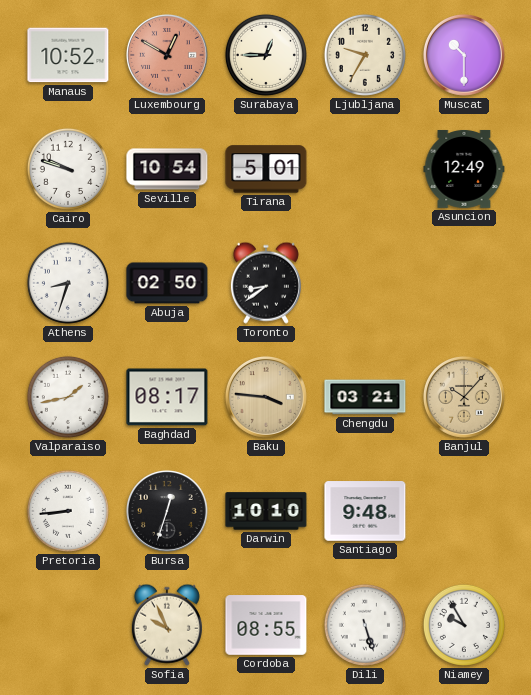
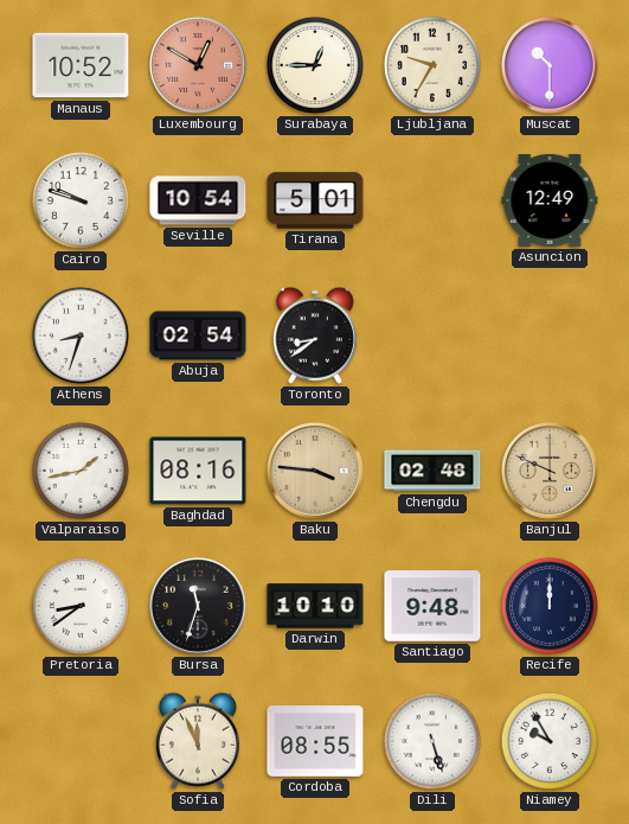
Abuja: 02:50 -> 02:54
Baghdad: 08:17 -> 08:16
Chengdu: 03:21 -> 02:48
Banjul: 10:07 -> 9:49
Pretoria: 8:44 -> 8:39
Bursa: 12:33 -> 11:33
Recife: none -> 12:00
Sofia: 9:56 -> 11:56
